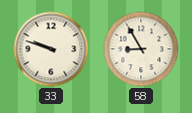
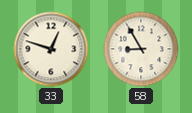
33: 9:48 -> 12:48
